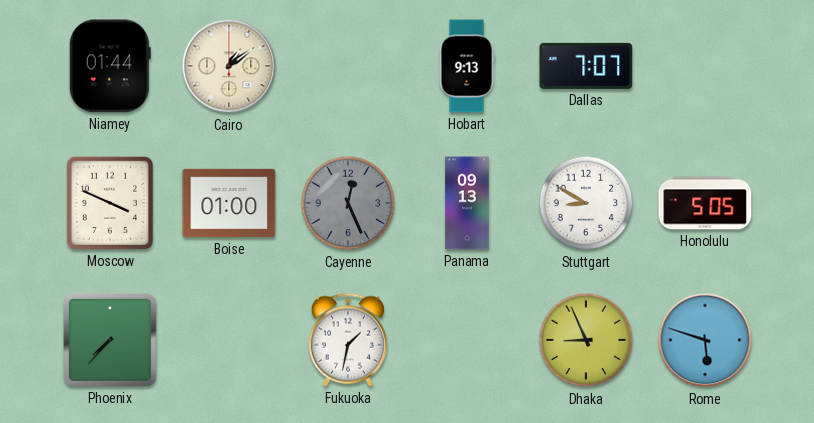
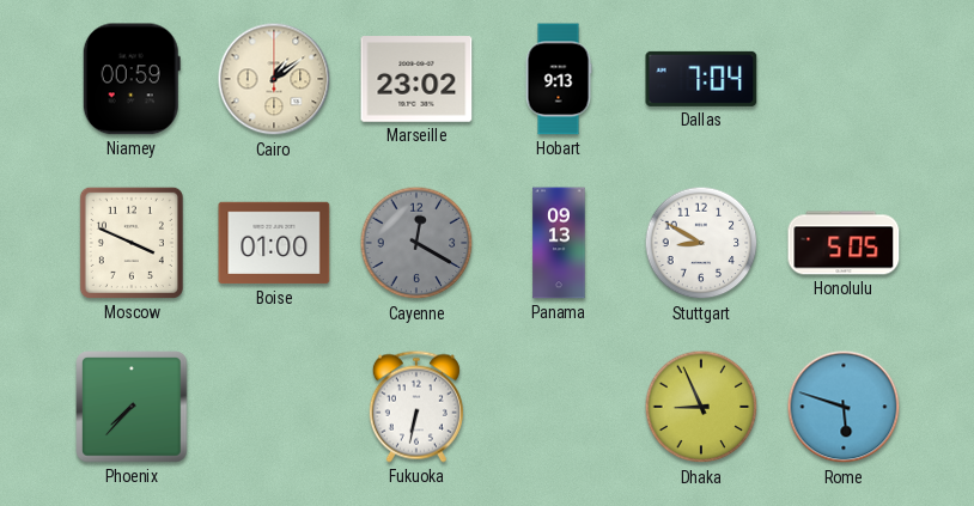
Niamey: 01:44 -> 00:59
Marseille: none -> 23:02
Dallas: 7:07 -> 7:04
Cayenne: 12:26 -> 12:20
Fukuoka: 1:32 -> 6:32
